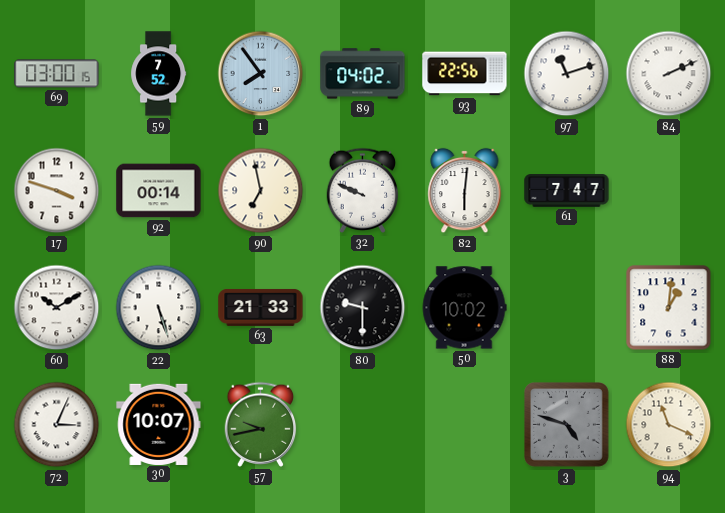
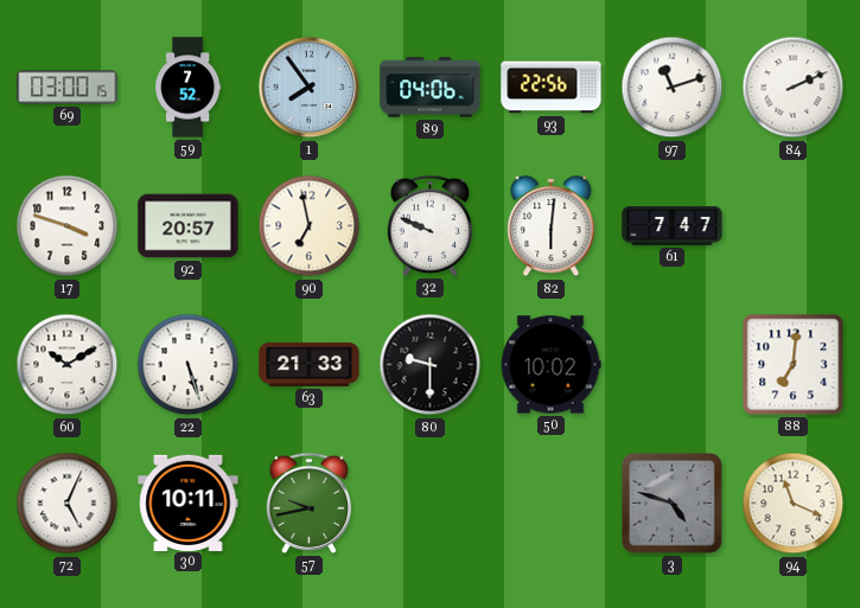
89: 04:02 -> 04:06
92: 00:14 -> 20:57
88: 1:01 -> 7:01
72: 3:04 -> 5:04
30: 10:07 -> 10:11
